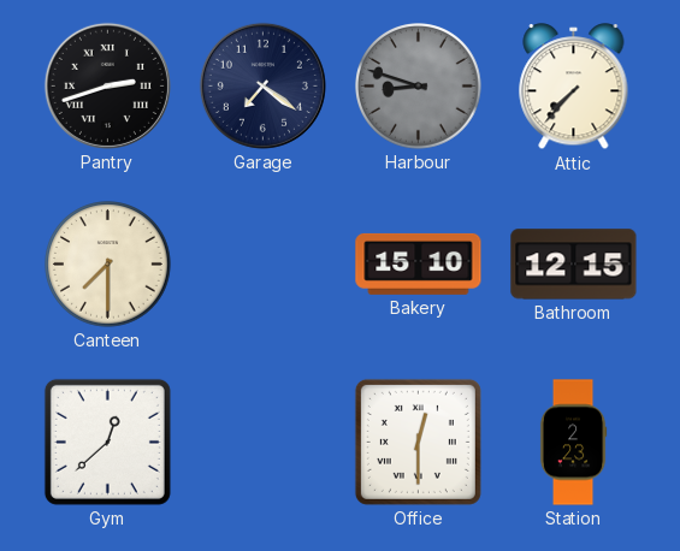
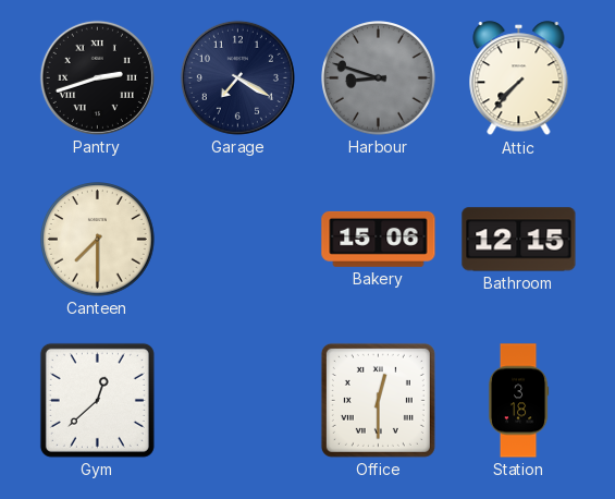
Garage: 7:21 -> 7:20
Bakery: 15:10 -> 15:06
Station: 2:23 -> 3:18
